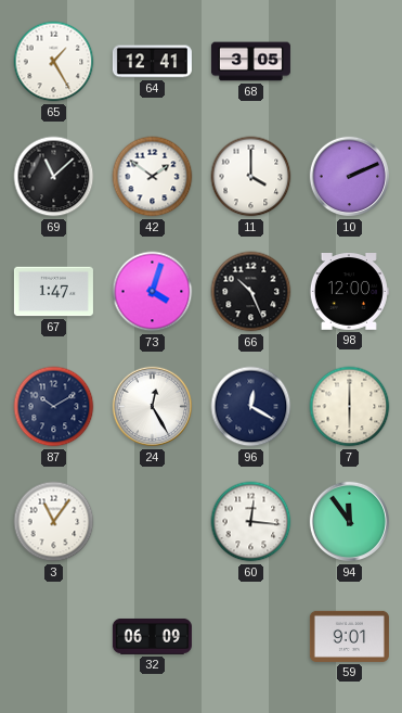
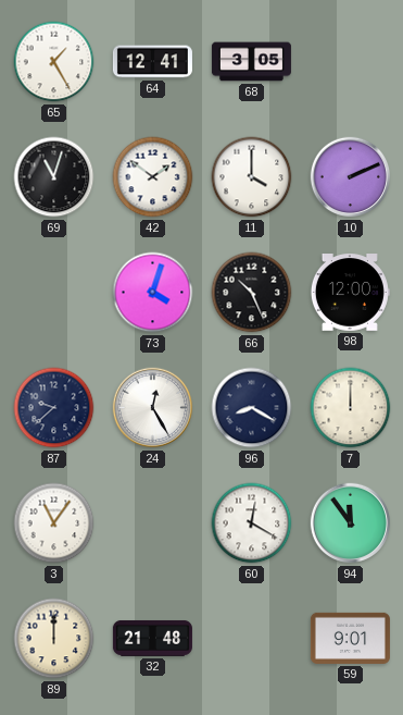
69: 11:08 -> 11:03
67: 1:47 -> none
87: 10:10 -> 9:38
96: 12:20 -> 8:20
7: 6:00 -> 12:00
60: 12:16 -> 12:20
89: none -> 12:00
32: 06:09 -> 21:48
